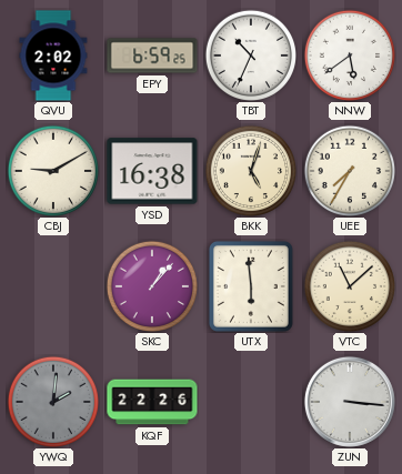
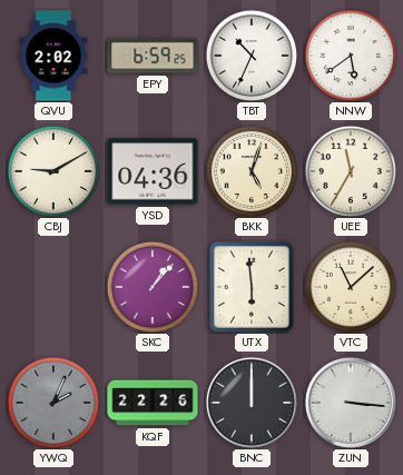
YSD: 16:38 -> 04:36
UEE: 7:35 -> 11:35
YWQ: 2:01 -> 2:04
BNC: none -> 12:00
